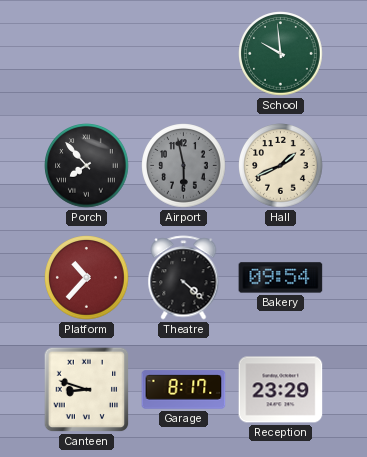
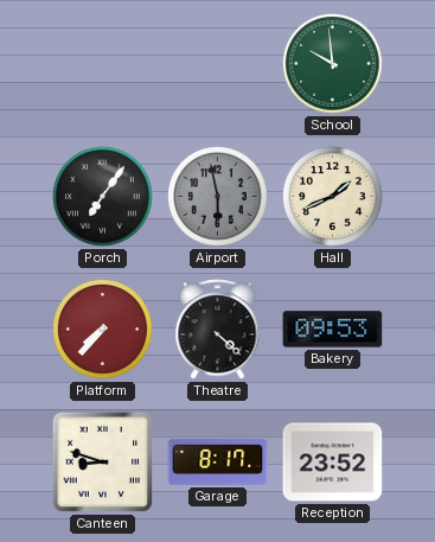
Porch: 7:53 -> 7:06
Platform: 10:37 -> 7:37
Bakery: 09:54 -> 09:53
Reception: 23:29 -> 23:52
